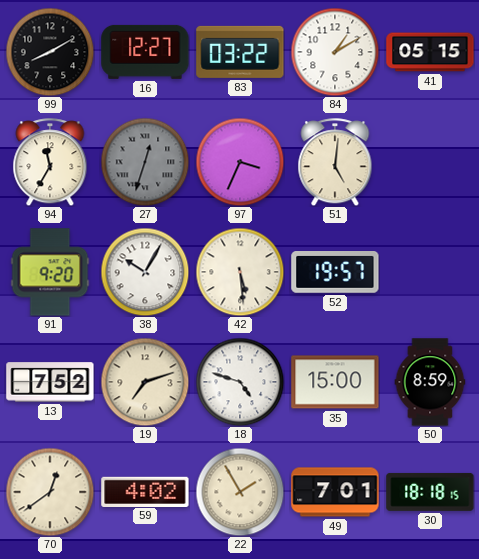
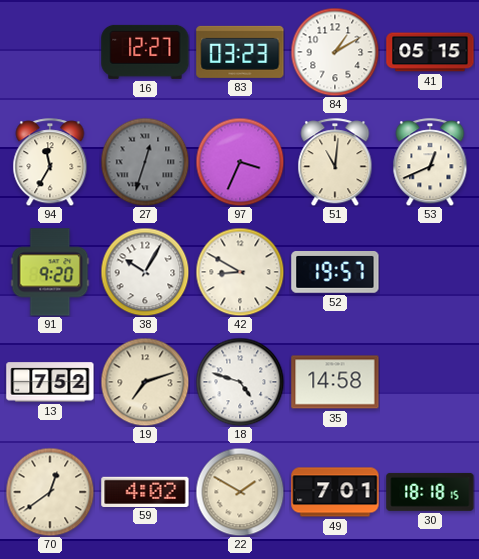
99: 8:10 -> none
83: 03:22 -> 03:23
51: 5:01 -> 11:01
53: none -> 12:41
42: 5:29 -> 8:50
35: 15:00 -> 14:58
50: 8:59 -> none
22: 1:55 -> 1:50
